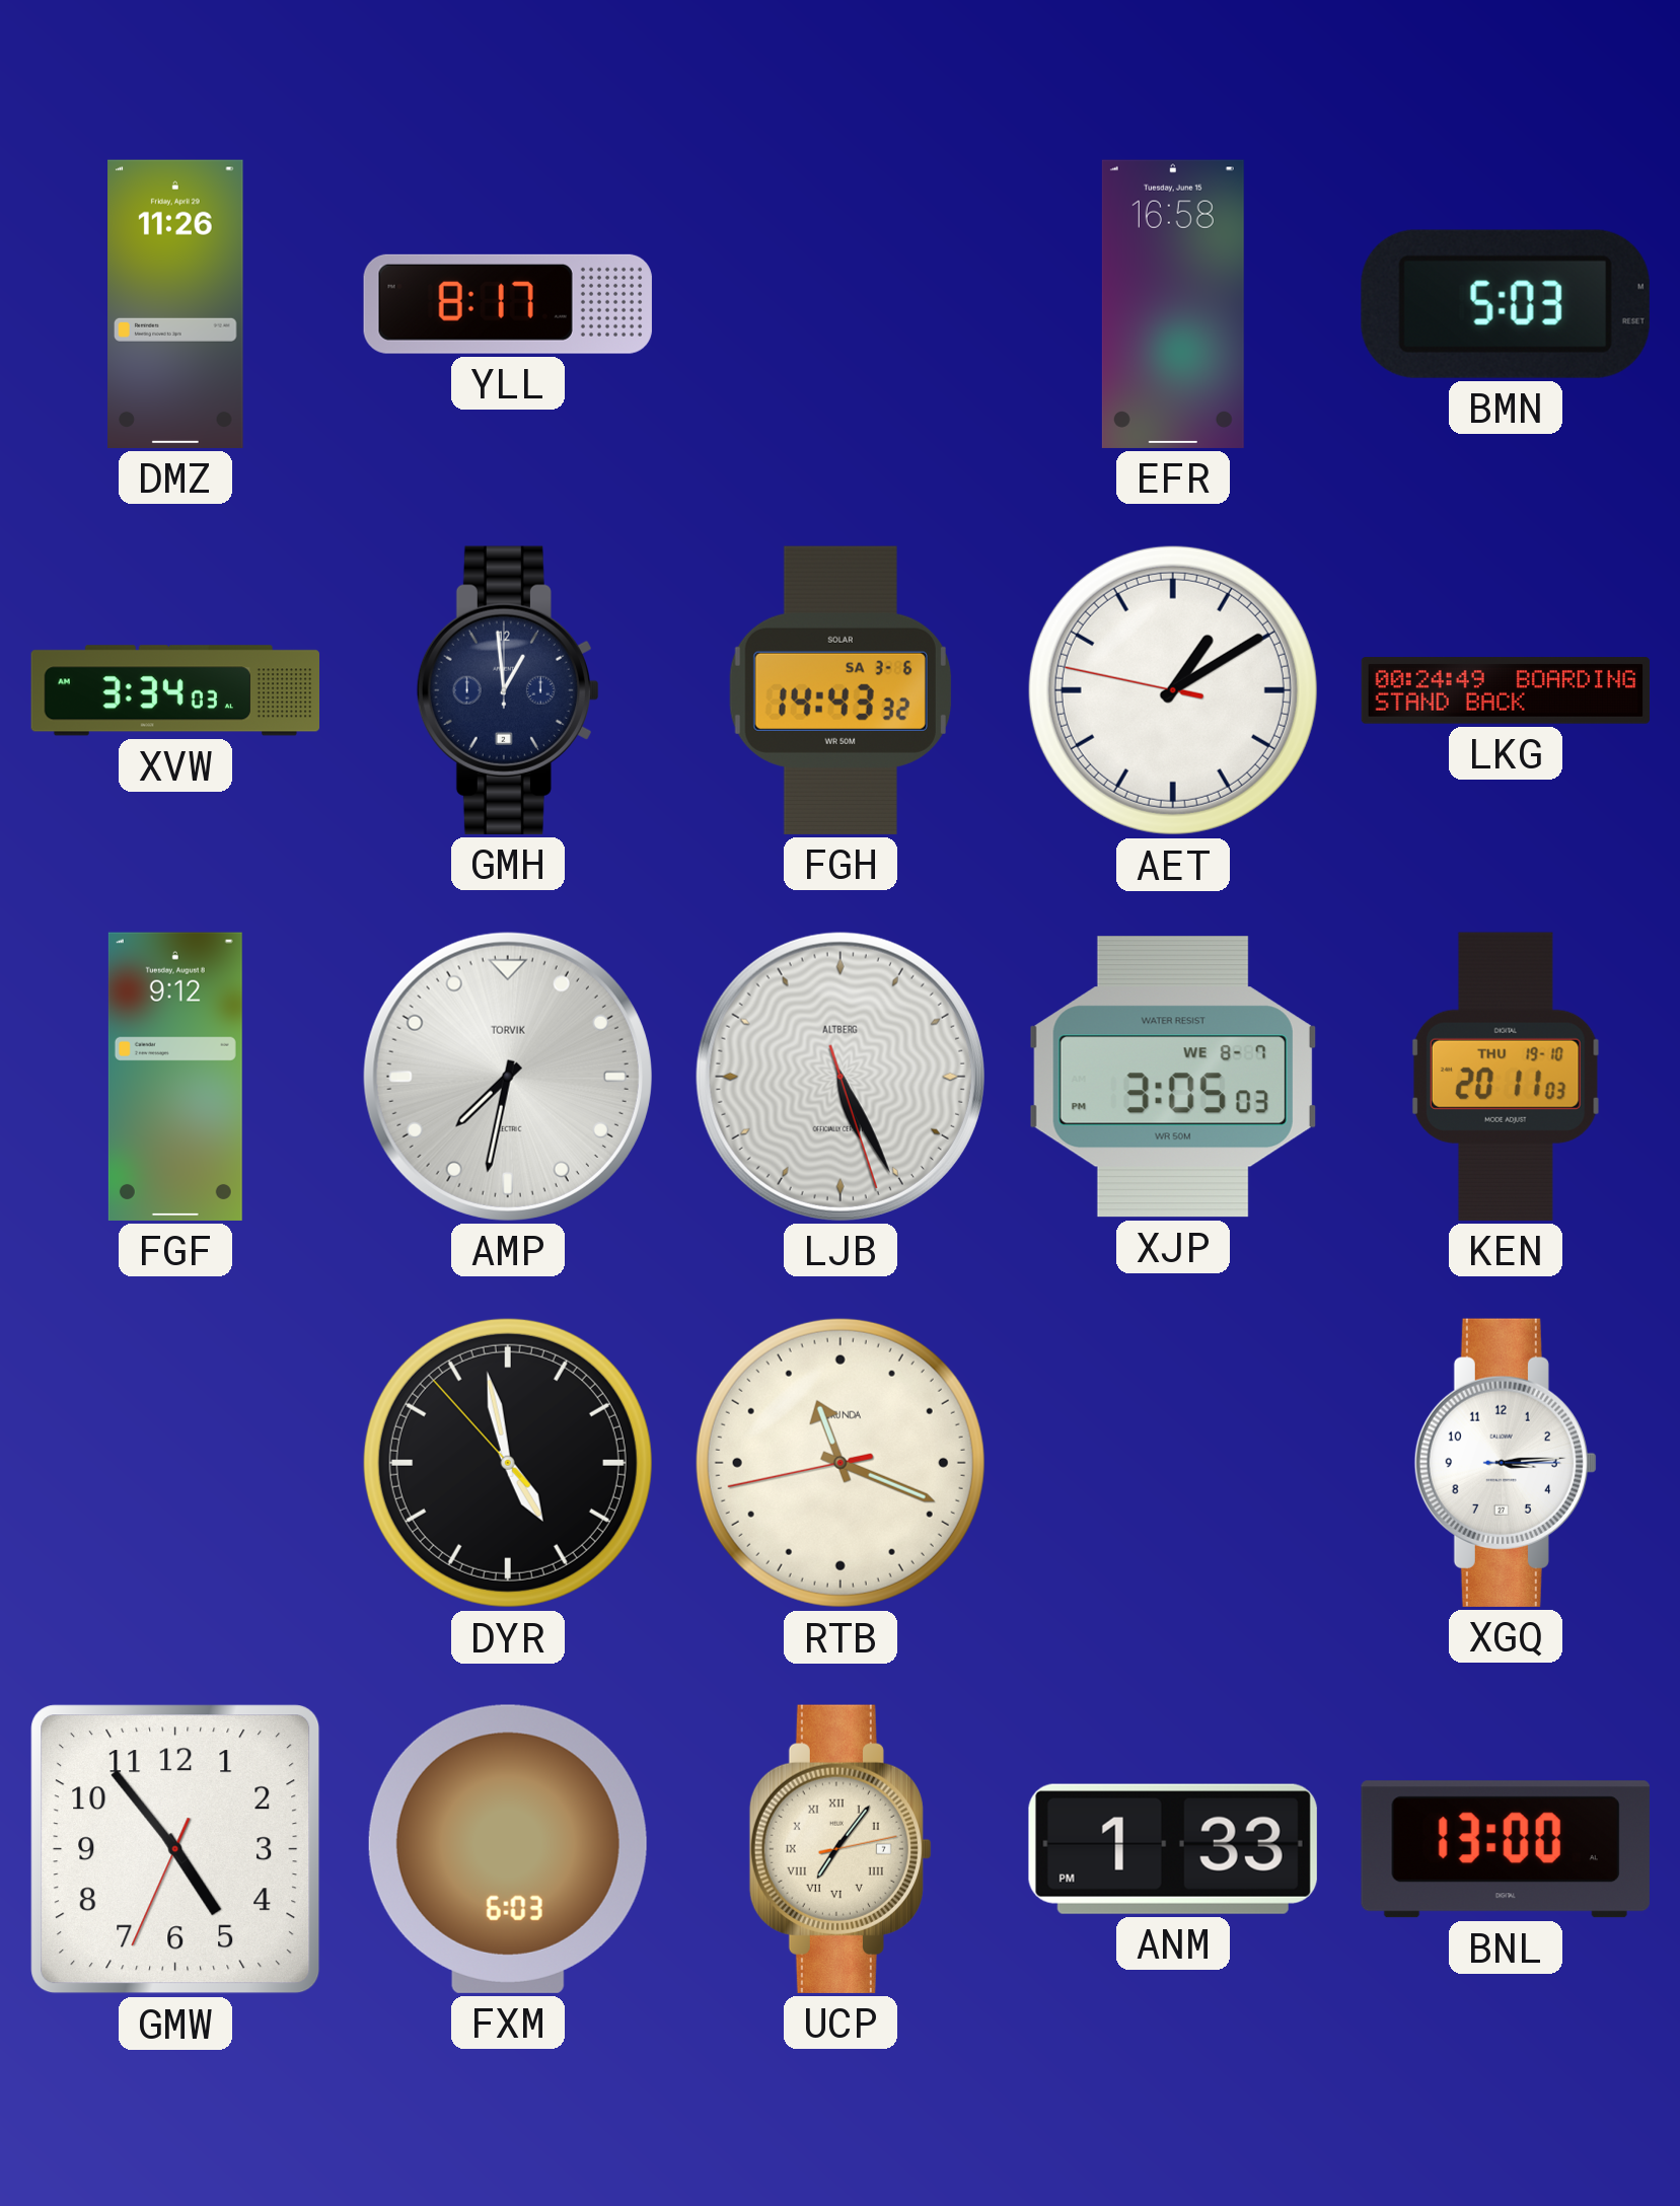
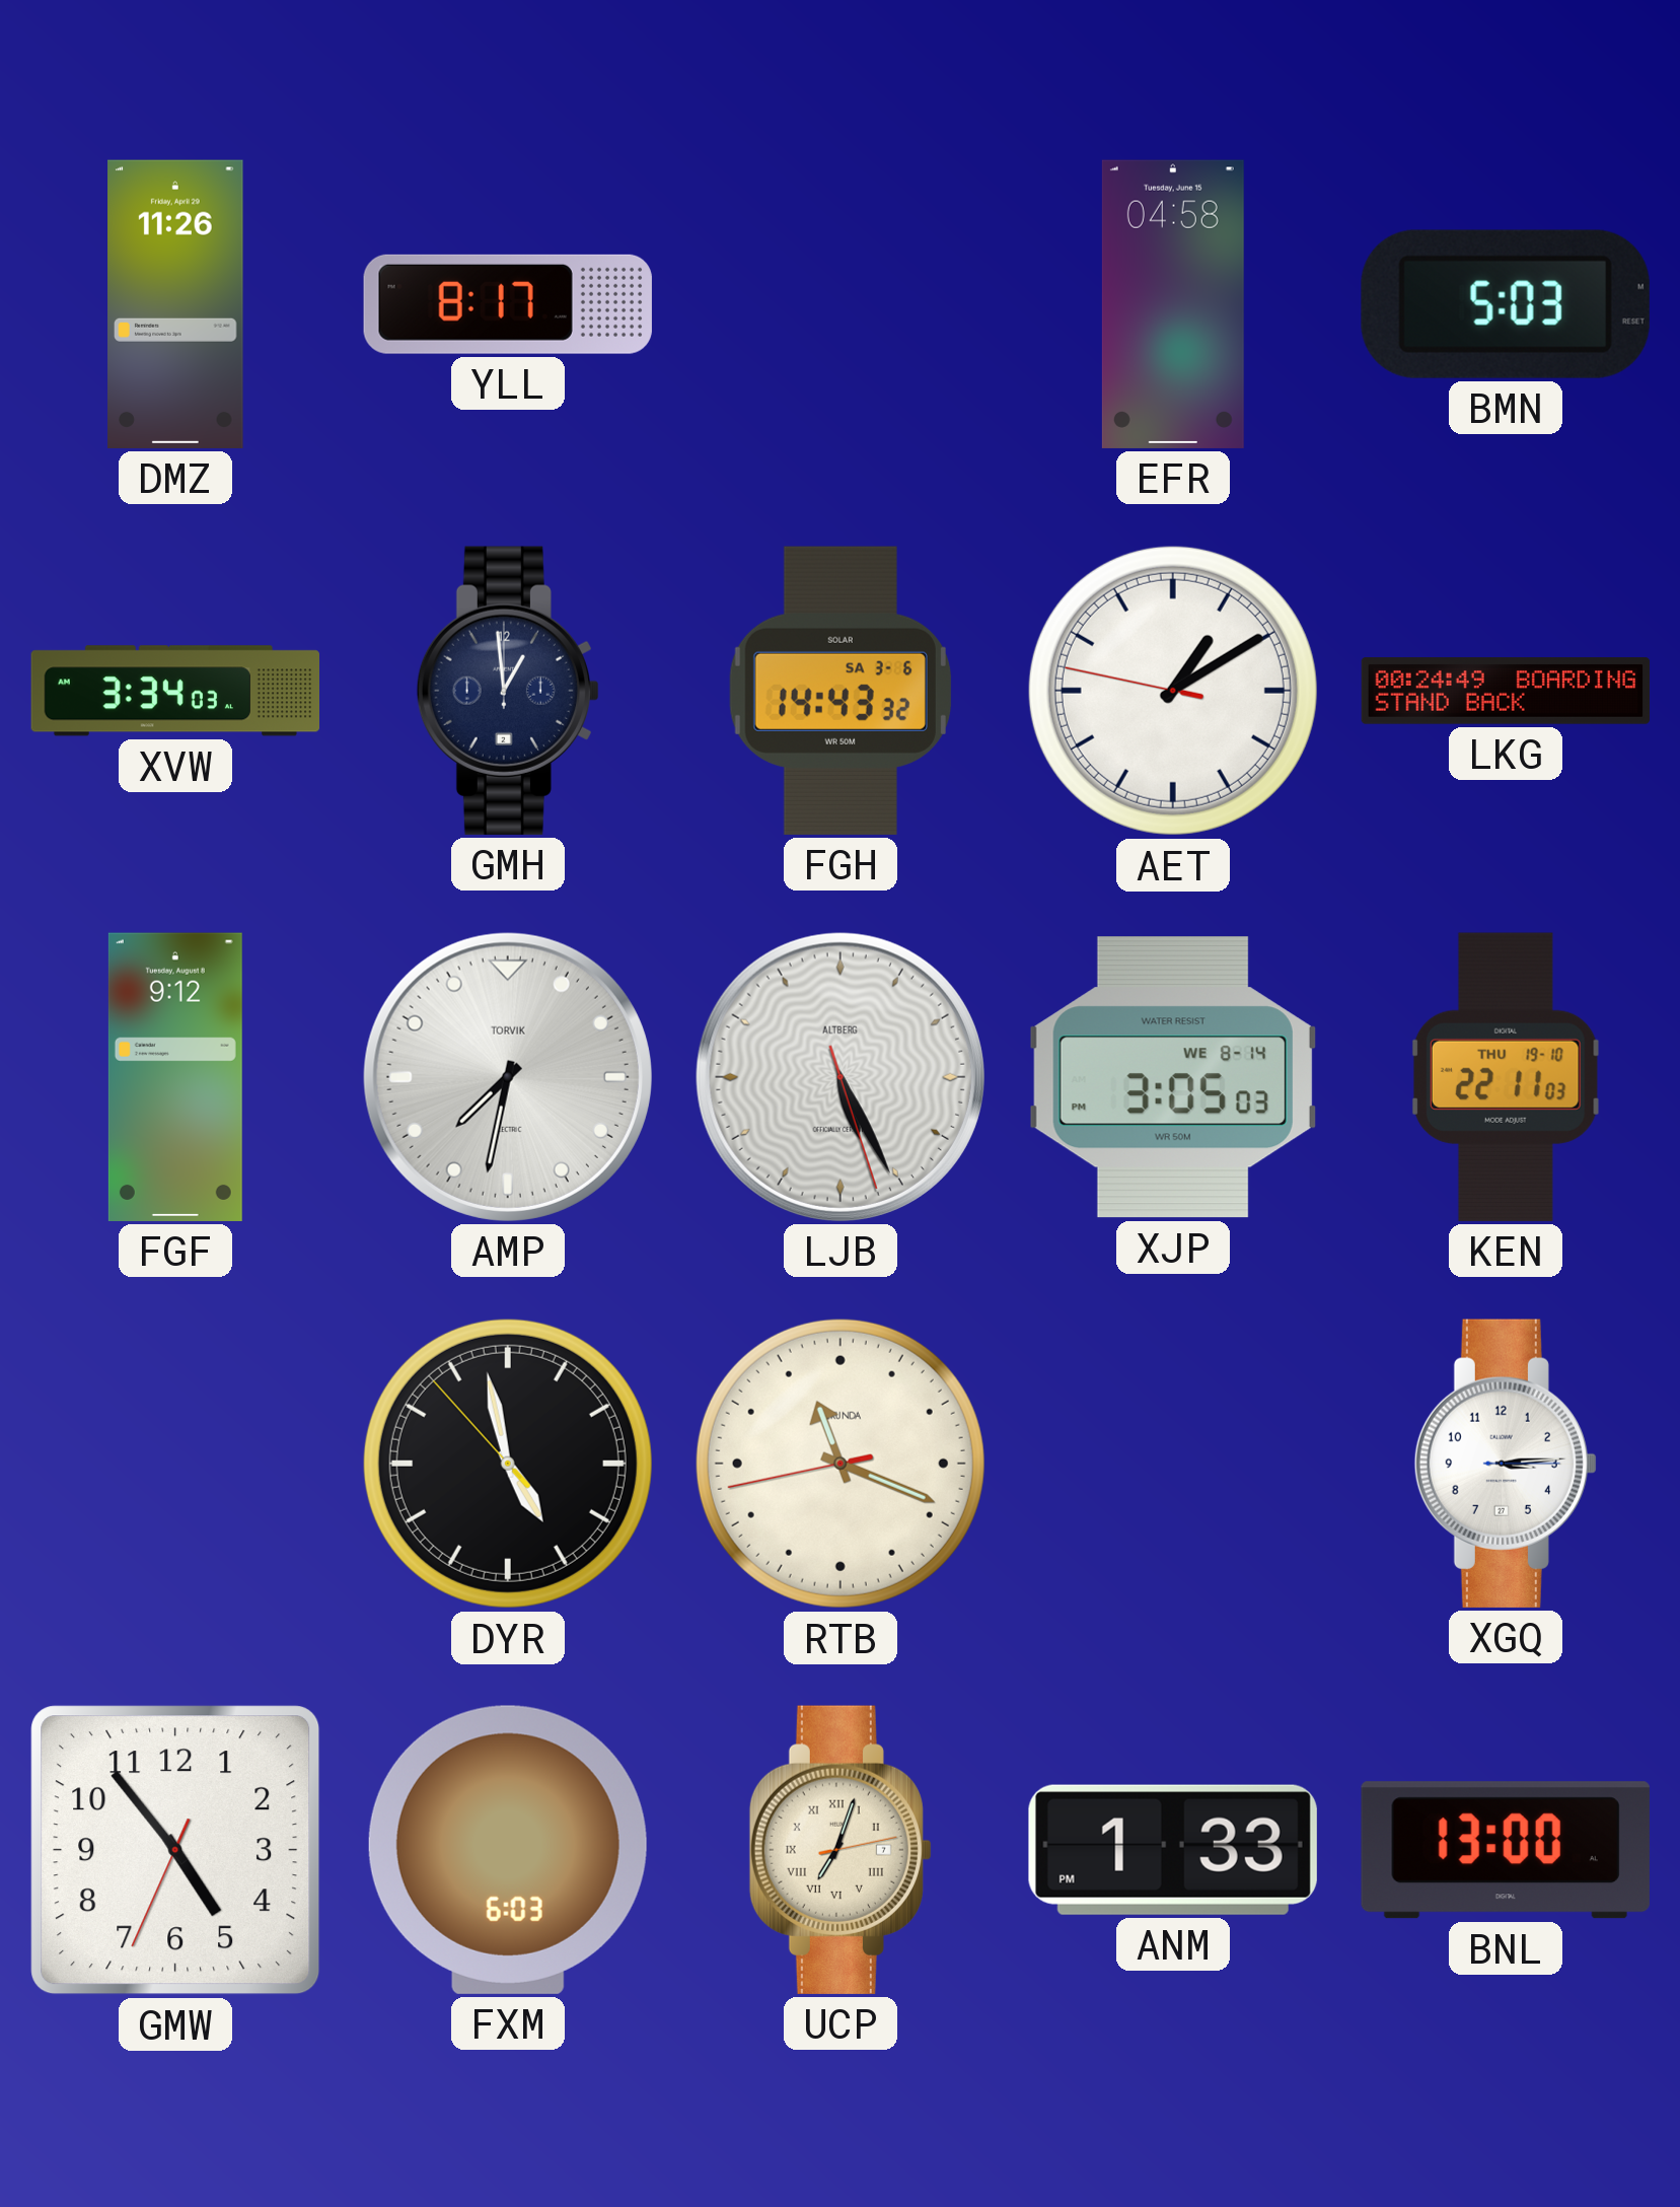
EFR: 16:58 -> 04:58
XJP date: WE 8-7 -> WE 8-14
KEN: 20:11 -> 22:11
UCP: 7:06 -> 7:03
